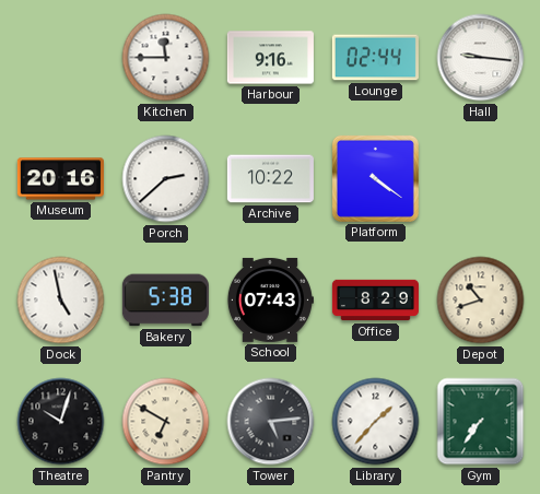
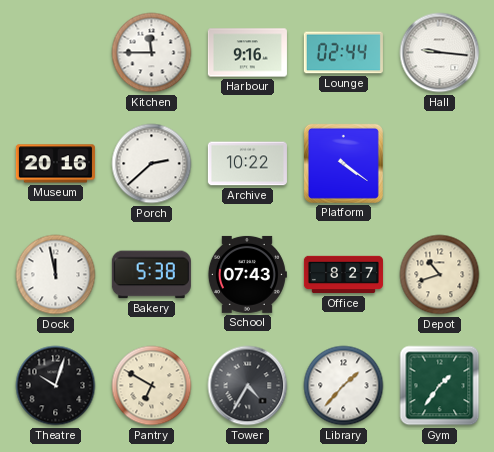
Dock: 4:58 -> 11:58
Office: 8:29 -> 8:27
Tower: 5:14 -> 4:35
Gym: 7:36 -> 1:36
